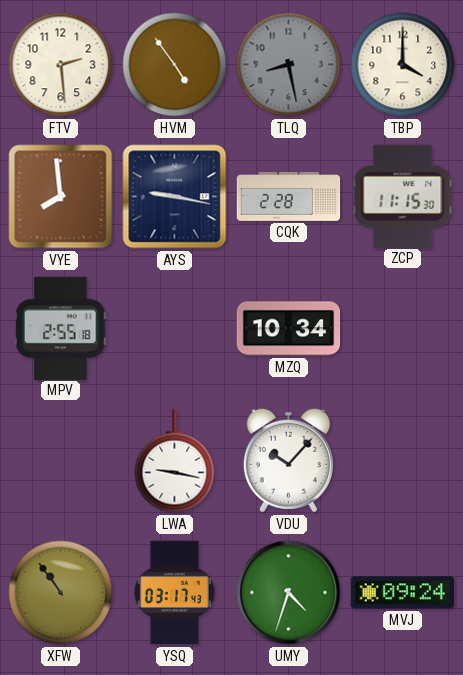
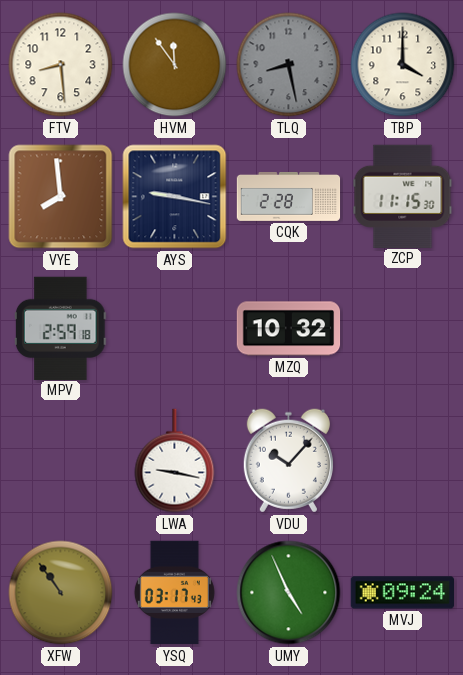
FTV: 2:29 -> 8:29
HVM: 4:54 -> 11:54
MPV: 2:55 -> 2:59
MZQ: 10:34 -> 10:32
UMY: 4:33 -> 4:56
